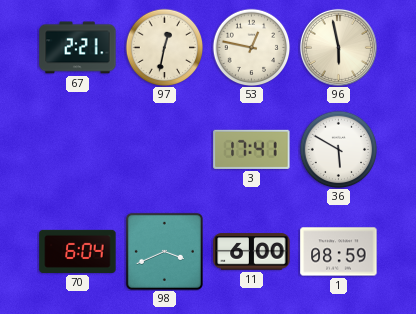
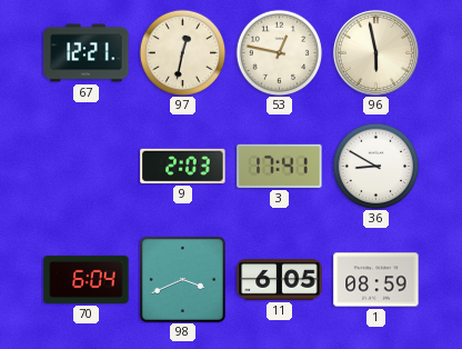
67: 2:21 -> 12:21
9: none -> 2:03
36: 5:50 -> 8:50
11: 6:00 -> 6:05
